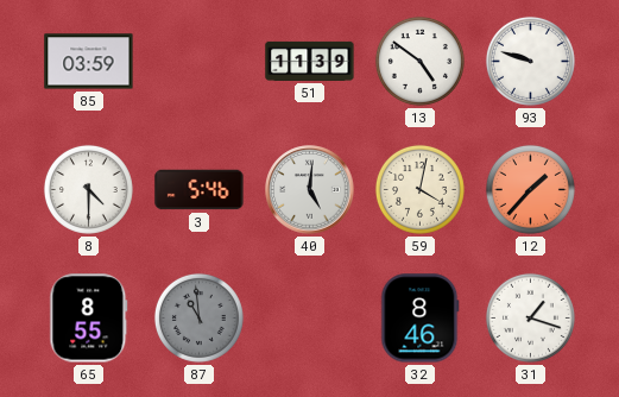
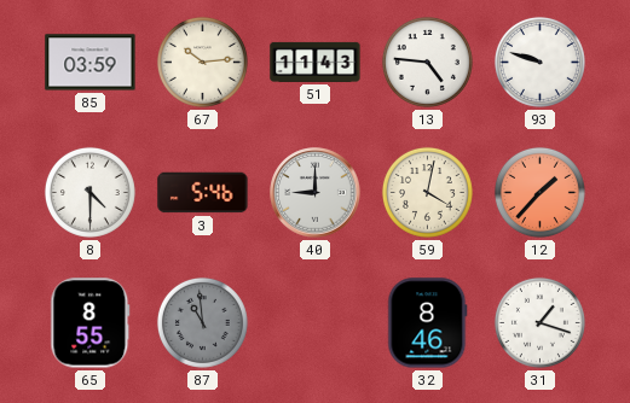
67: none -> 10:14
51: 11:39 -> 11:43
13: 4:51 -> 4:46
40: 5:01 -> 9:00
